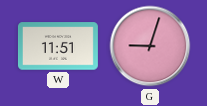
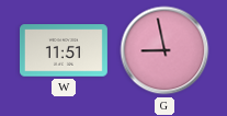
G: 9:03 -> 8:58
